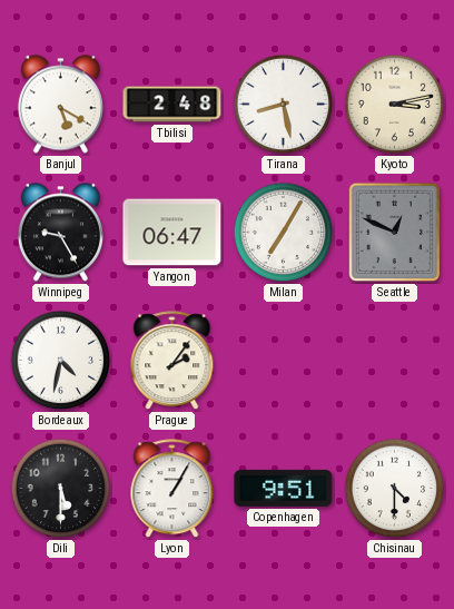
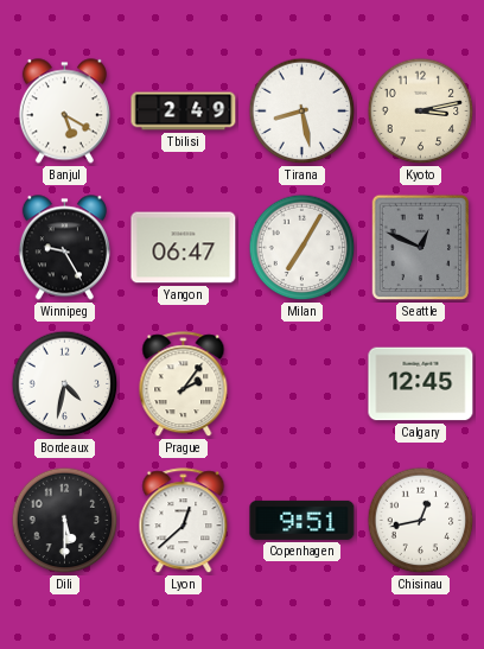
Tbilisi: 2:48 -> 2:49
Calgary: none -> 12:45
Lyon: 1:05 -> 12:38
Chisinau: 4:30 -> 12:43
